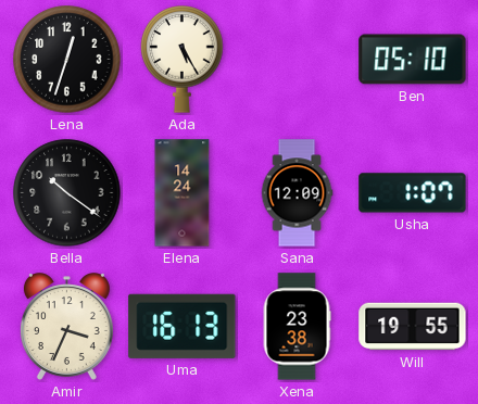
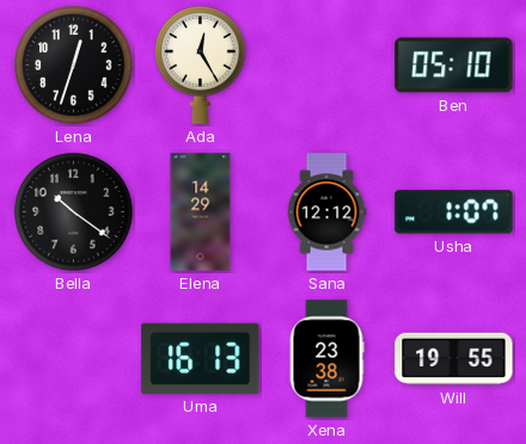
Ada: 5:25 -> 12:25
Elena: 14:24 -> 14:29
Sana: 12:09 -> 12:12
Amir: 3:34 -> none
